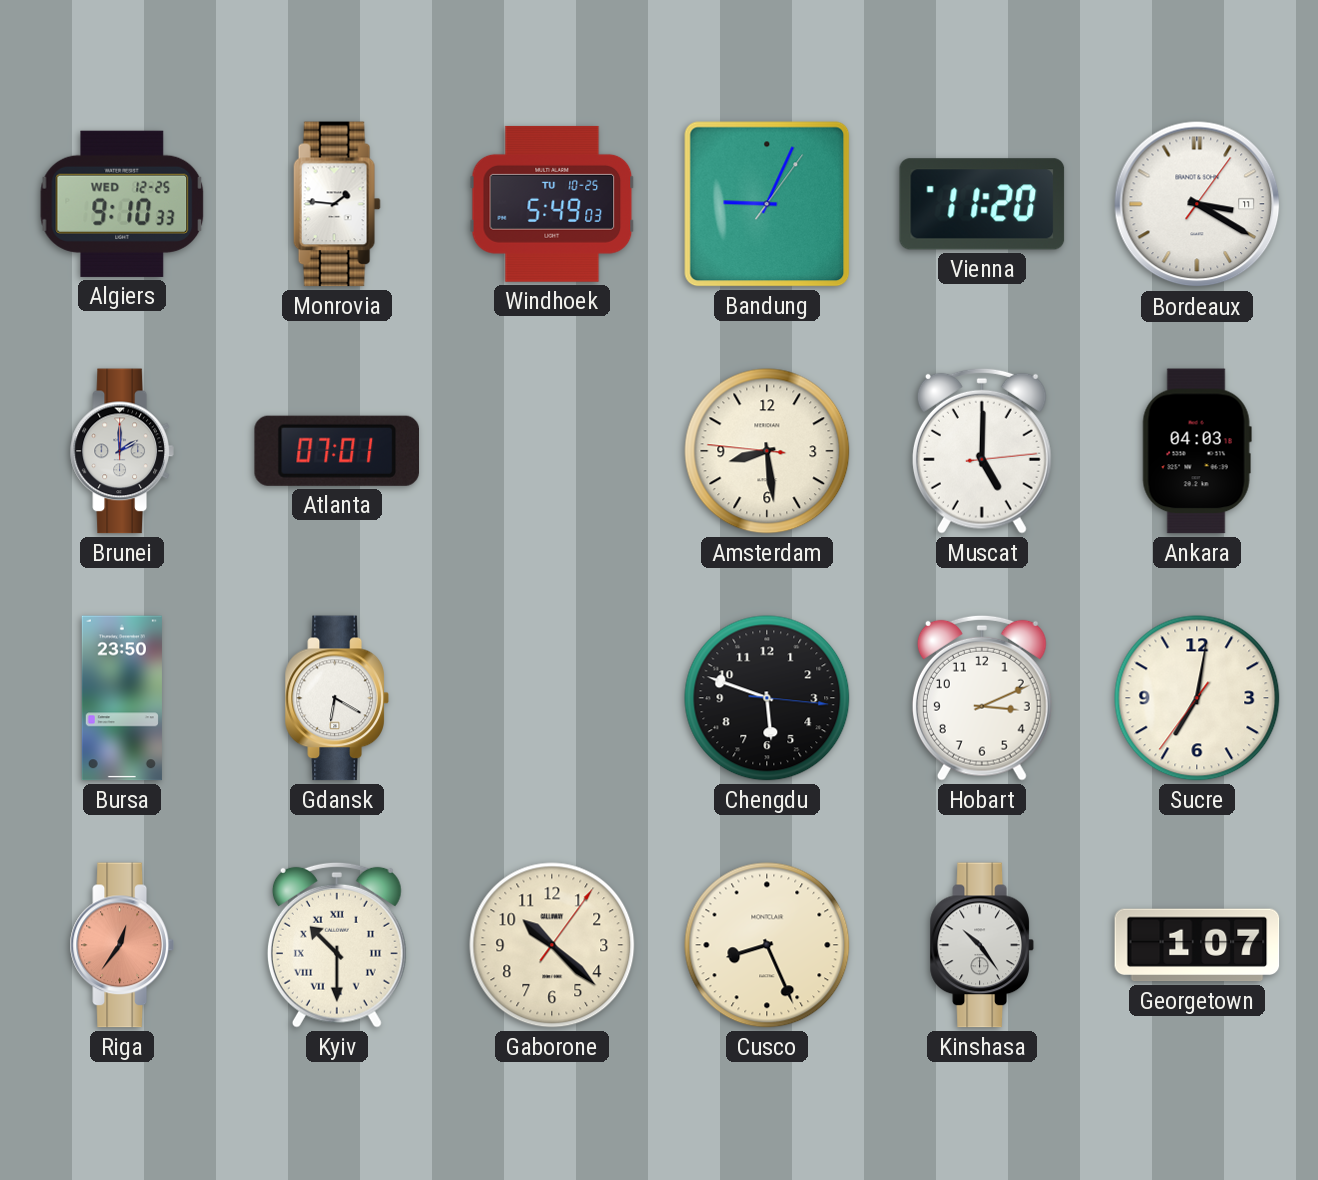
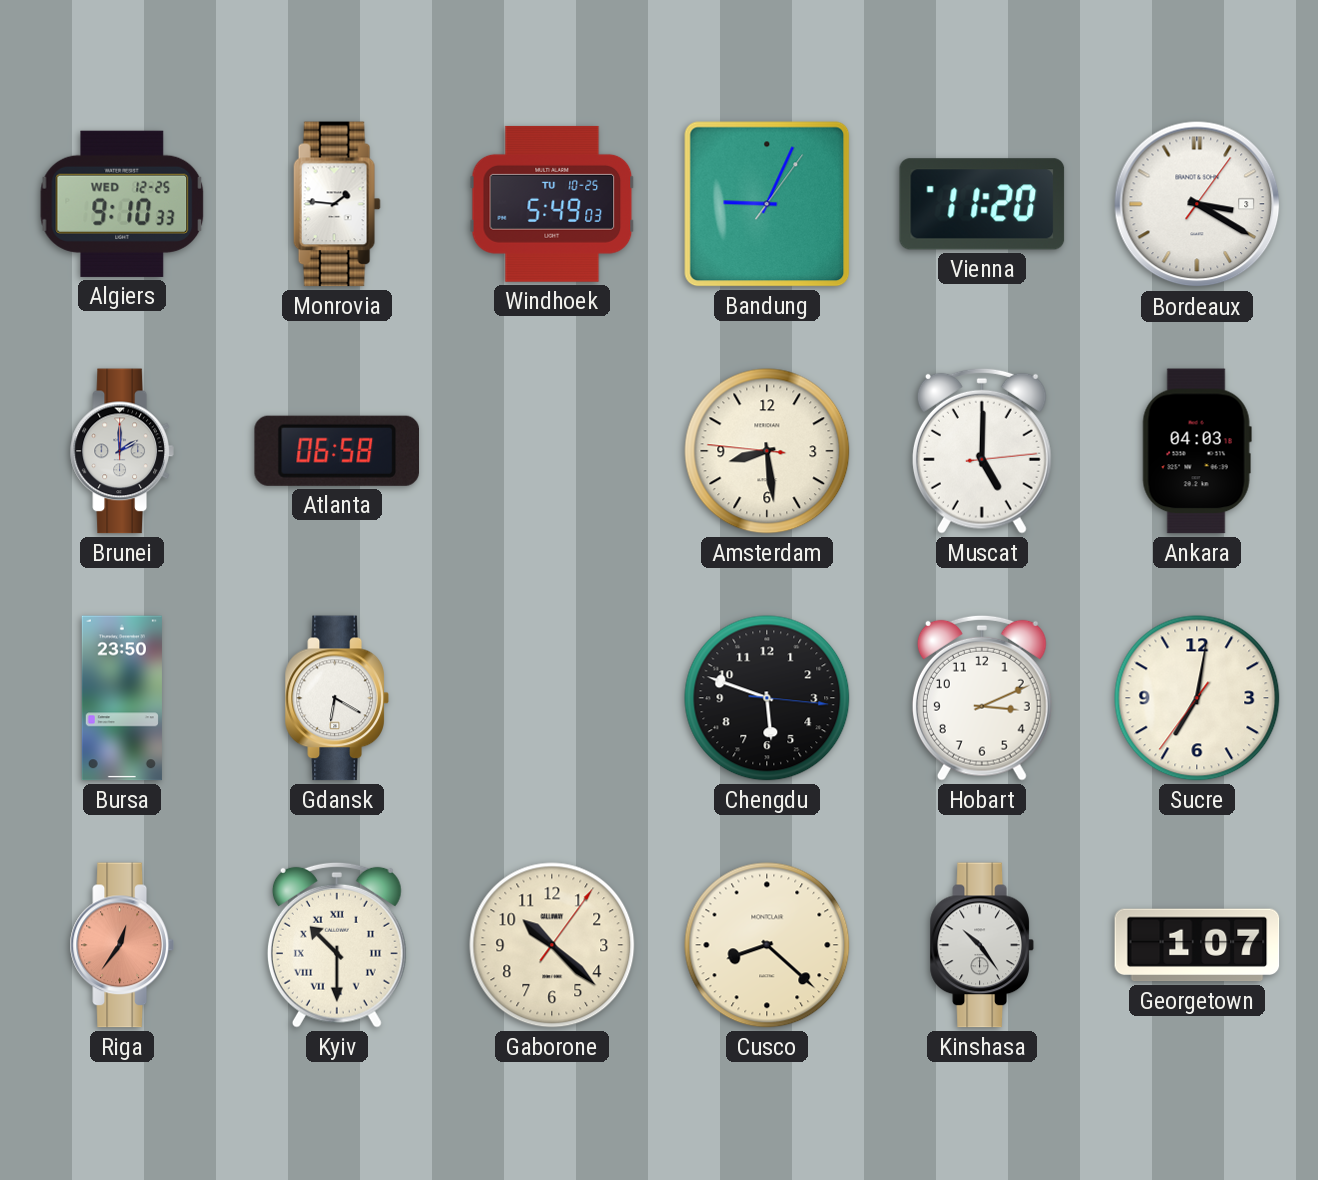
Bordeaux date: 11 -> 3
Atlanta: 07:01 -> 06:58
Cusco: 8:26 -> 8:22
